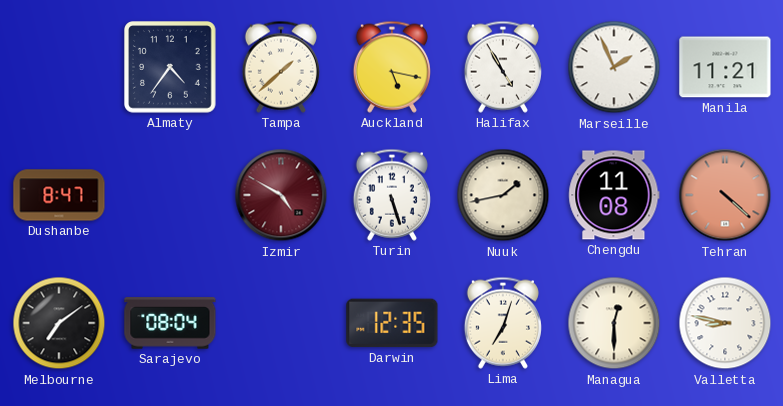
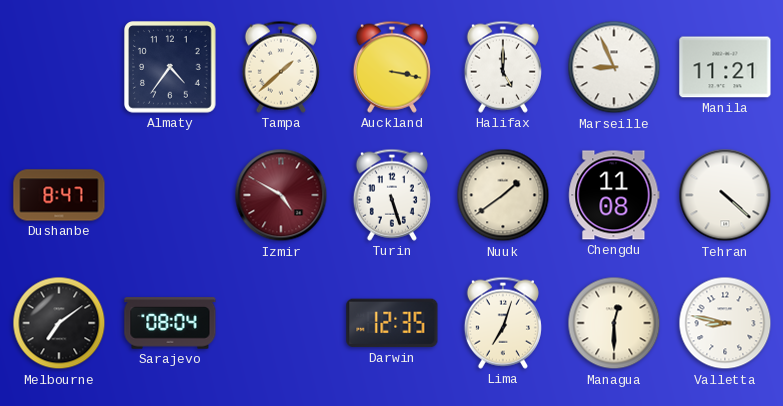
Auckland: 5:17 -> 3:17
Halifax: 4:55 -> 5:00
Marseille: 1:56 -> 8:56
Nuuk: 1:43 -> 1:39
Tehran dial: salmon -> white
